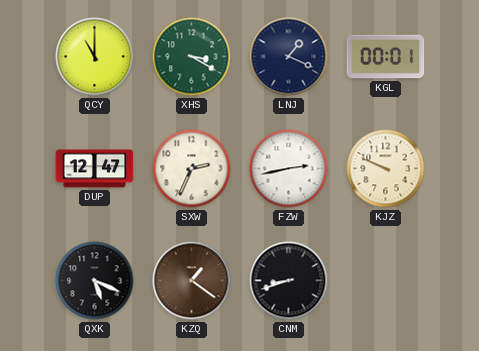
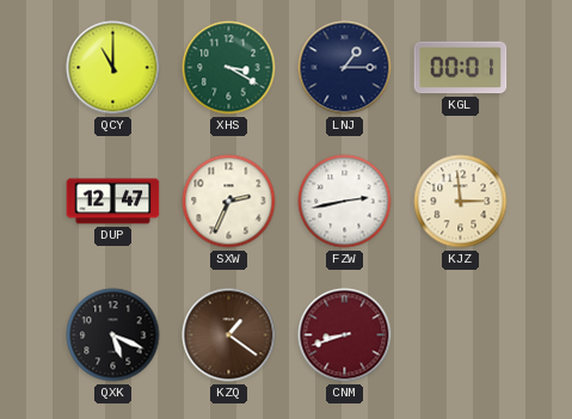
LNJ: 1:19 -> 1:15
KJZ: 9:49 -> 2:59
CNM dial: black -> burgundy
